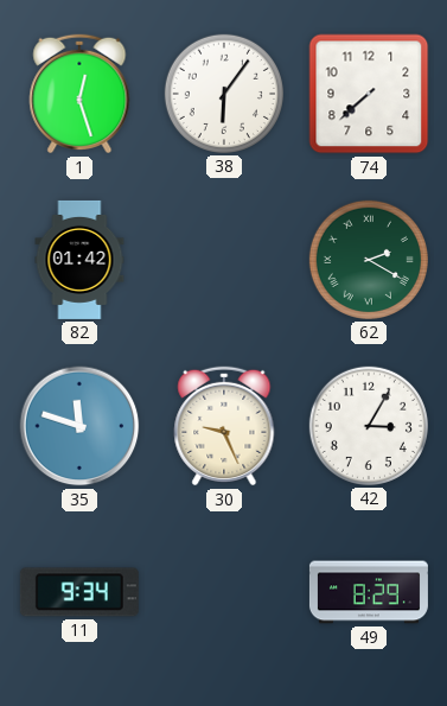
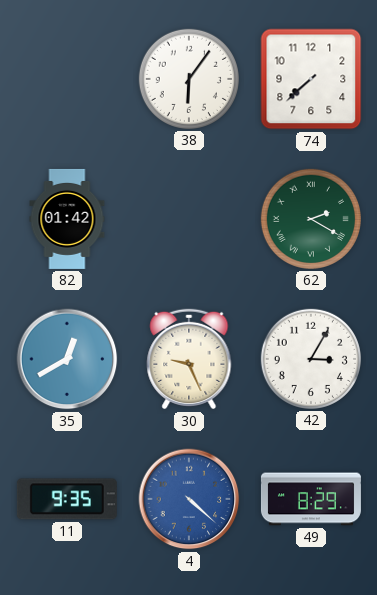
1: 12:27 -> none
35: 11:48 -> 12:40
11: 9:34 -> 9:35
4: none -> 4:22
